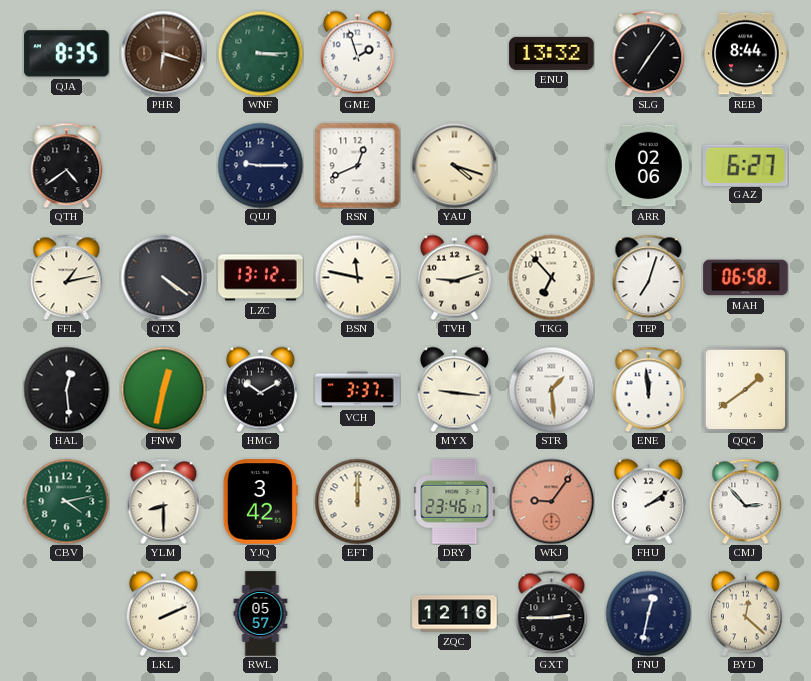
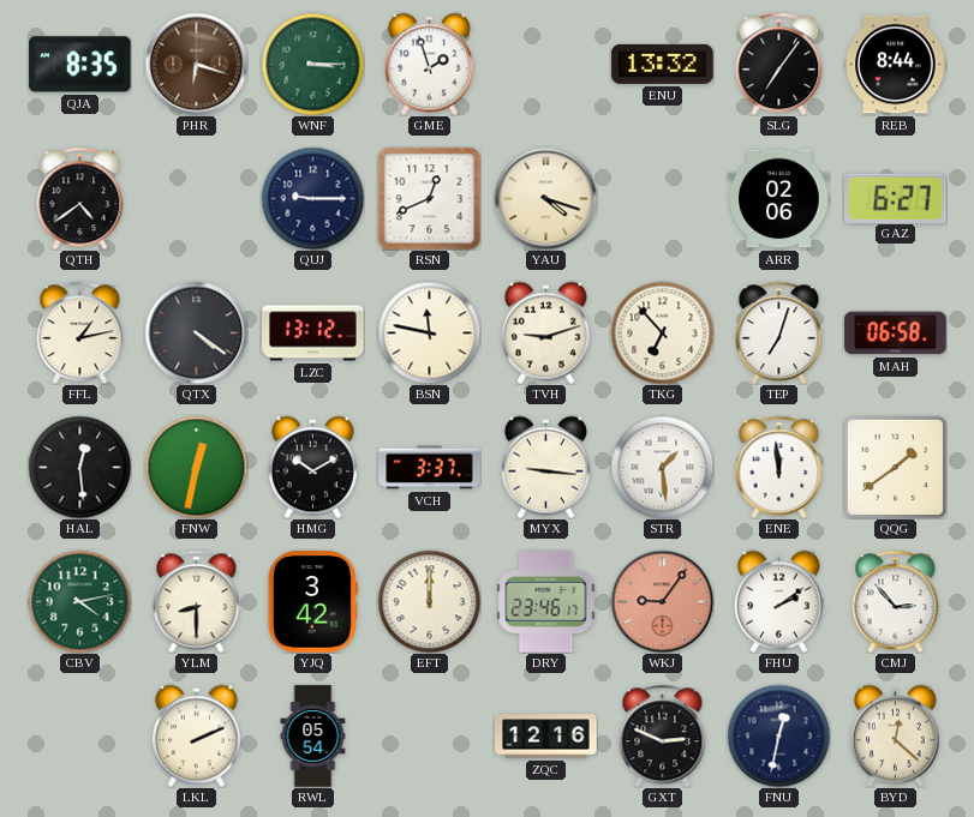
RWL: 05:57 -> 05:54
GXT: 2:45 -> 2:49
